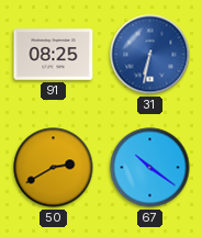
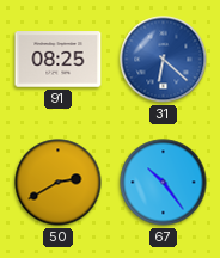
31: 6:32 -> 6:22
67: 10:21 -> 10:24
